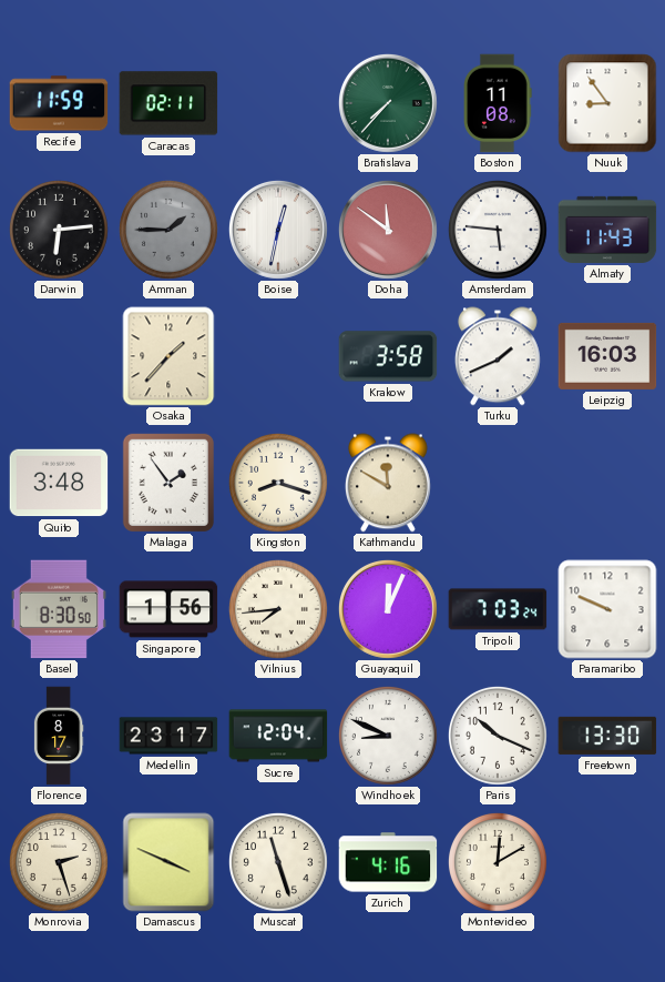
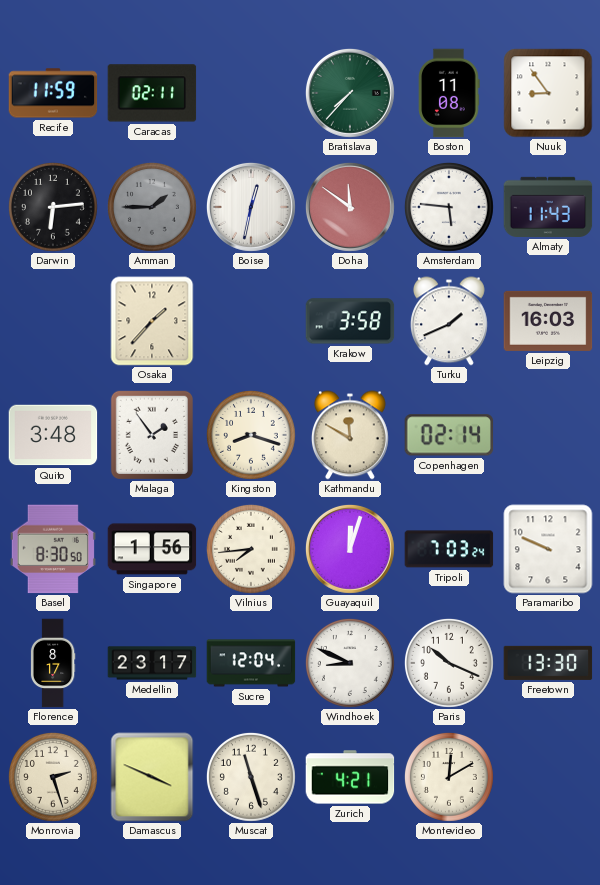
Copenhagen: none -> 02:14
Guayaquil: 12:04 -> 12:03
Zurich: 4:16 -> 4:21
